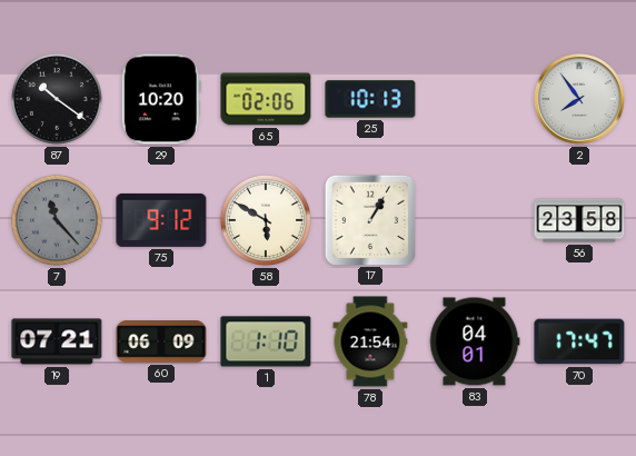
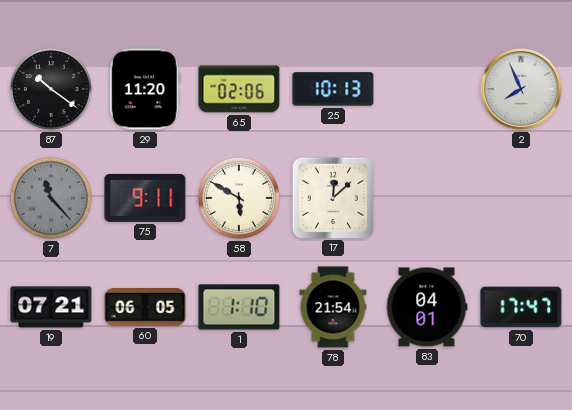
29: 10:20 -> 11:20
2: 7:54 -> 7:56
75: 9:12 -> 9:11
17: 1:05 -> 12:08
56: 23:58 -> none
60: 06:09 -> 06:05
